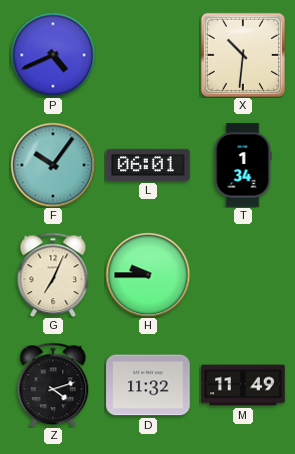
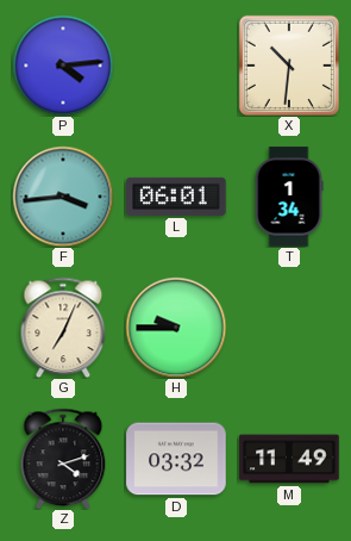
P: 4:41 -> 4:14
F: 10:06 -> 3:44
D: 11:32 -> 03:32
